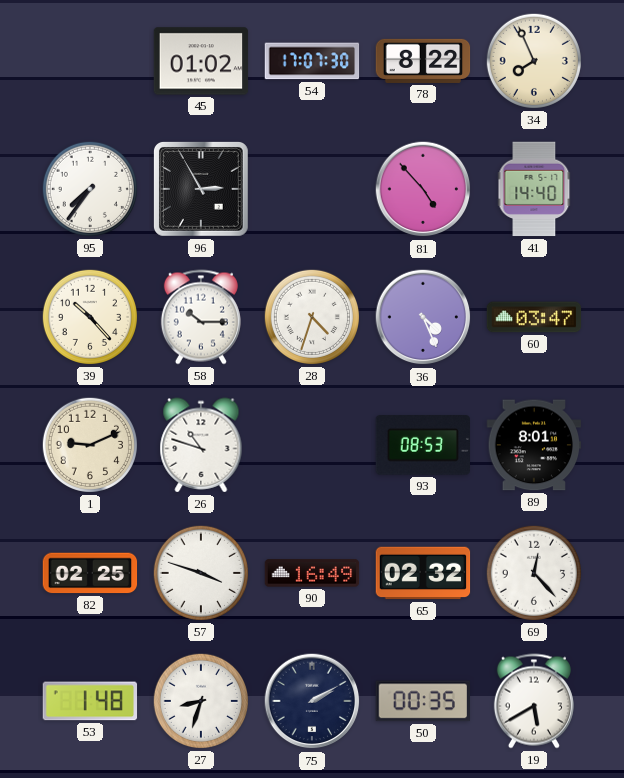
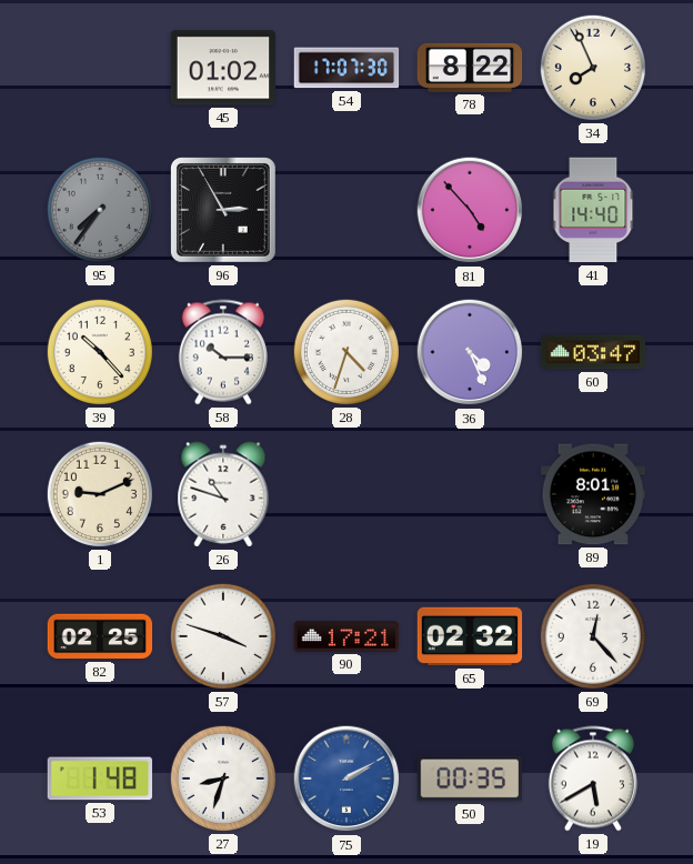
95 dial: white -> grey
93: 08:53 -> none
90: 16:49 -> 17:21
75 dial: navy -> blue
